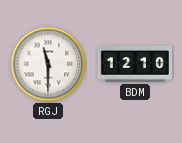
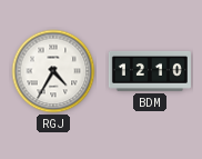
RGJ: 11:30 -> 4:35
